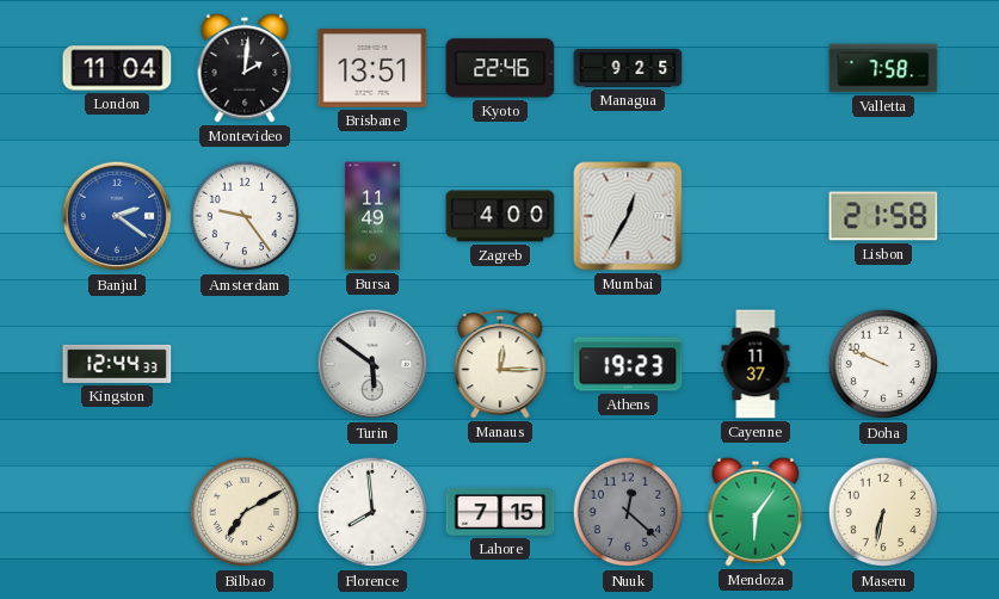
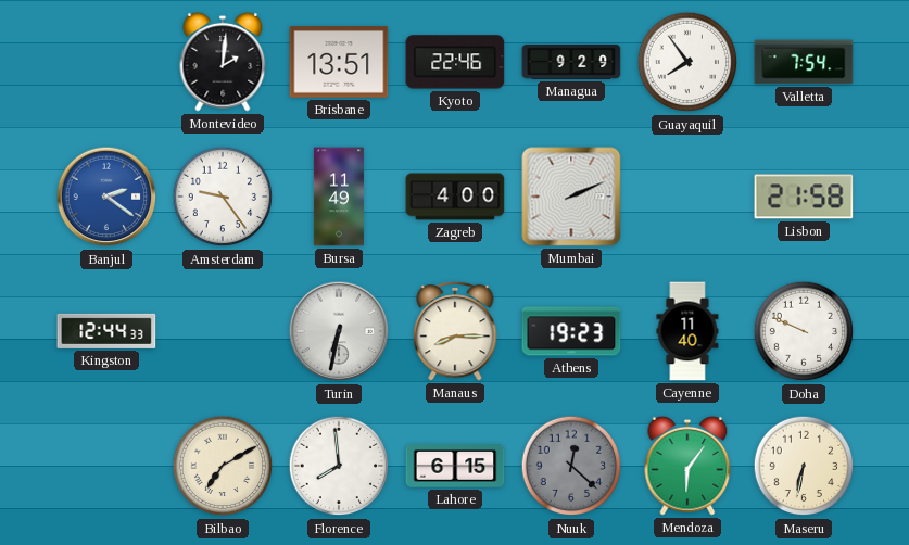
London: 11:04 -> none
Managua: 9:25 -> 9:29
Guayaquil: none -> 7:54
Valletta: 7:58 -> 7:54
Mumbai: 12:35 -> 2:11
Turin: 5:51 -> 6:32
Manaus: 12:15 -> 8:15
Cayenne: 11:37 -> 11:40
Lahore: 7:15 -> 6:15
